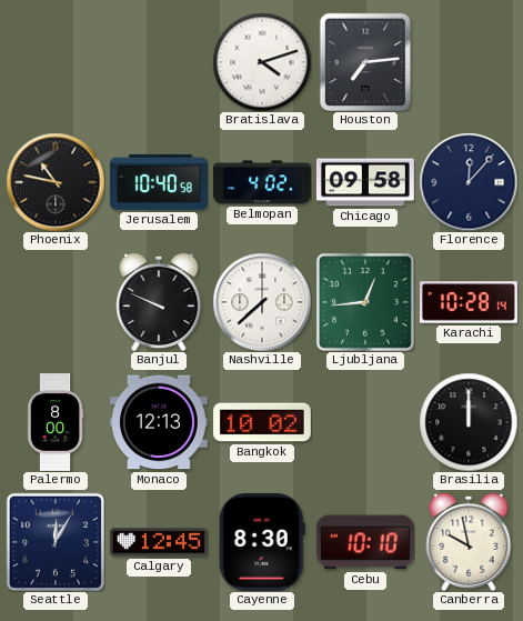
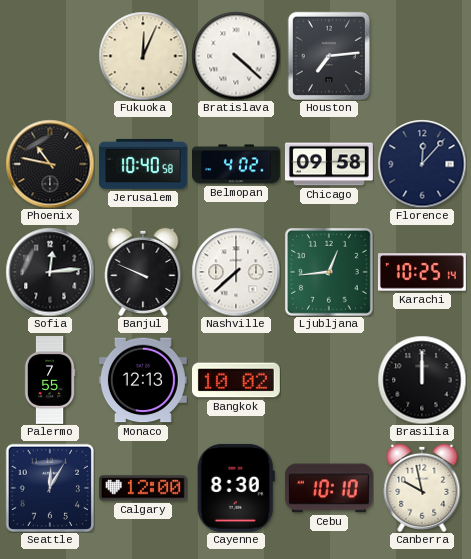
Fukuoka: none -> 12:04
Bratislava: 4:12 -> 4:22
Sofia: none -> 12:14
Karachi: 10:28 -> 10:25
Palermo: 8:00 -> 7:55
Calgary: 12:45 -> 12:00
